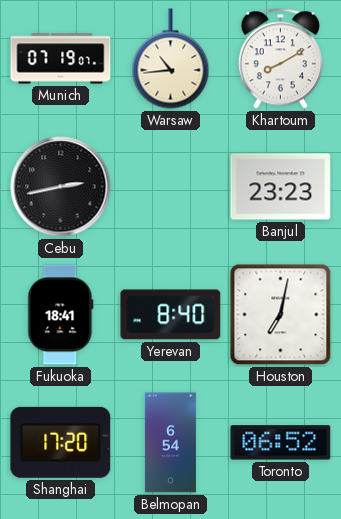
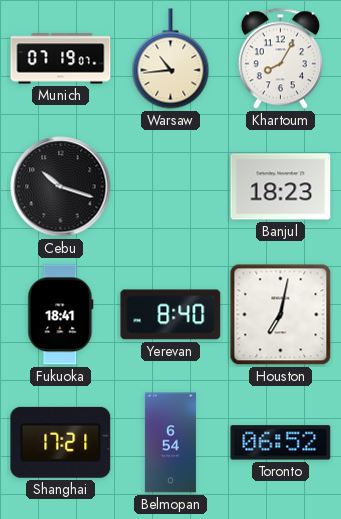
Khartoum: 8:10 -> 8:05
Cebu: 2:43 -> 10:18
Banjul: 23:23 -> 18:23
Shanghai: 17:20 -> 17:21
